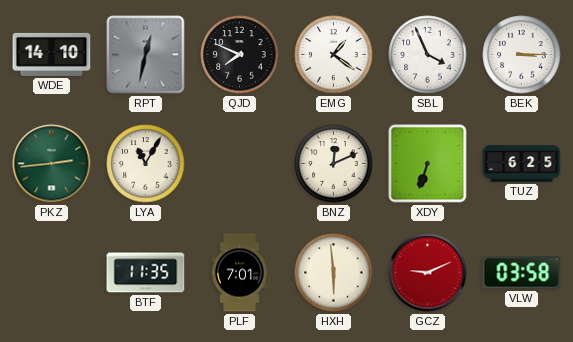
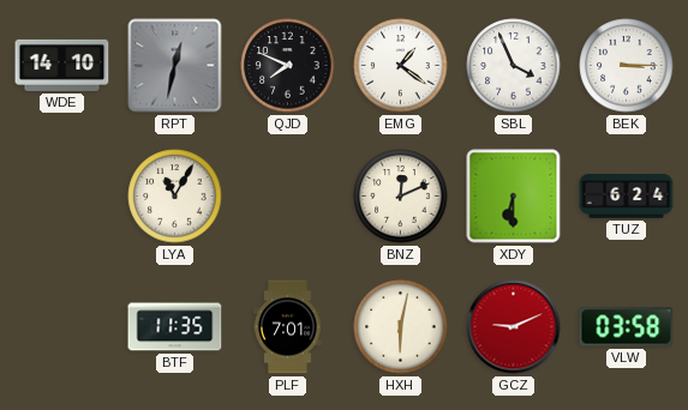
PKZ: 2:44 -> none
XDY: 6:33 -> 6:30
TUZ: 6:25 -> 6:24
HXH: 5:59 -> 6:02
